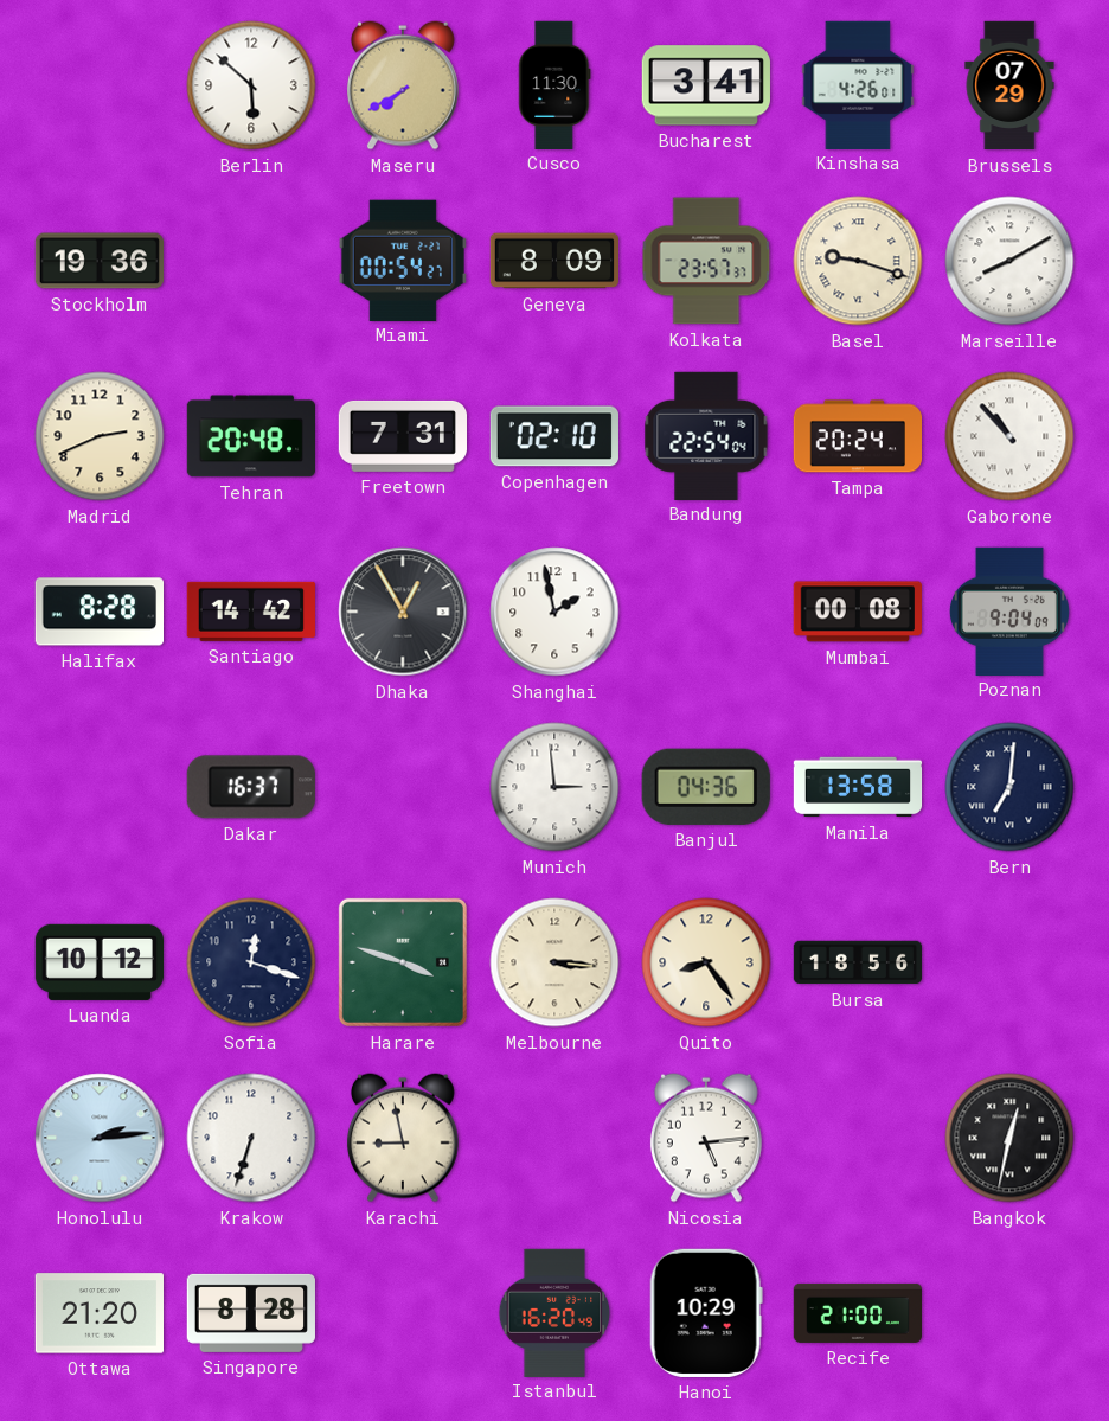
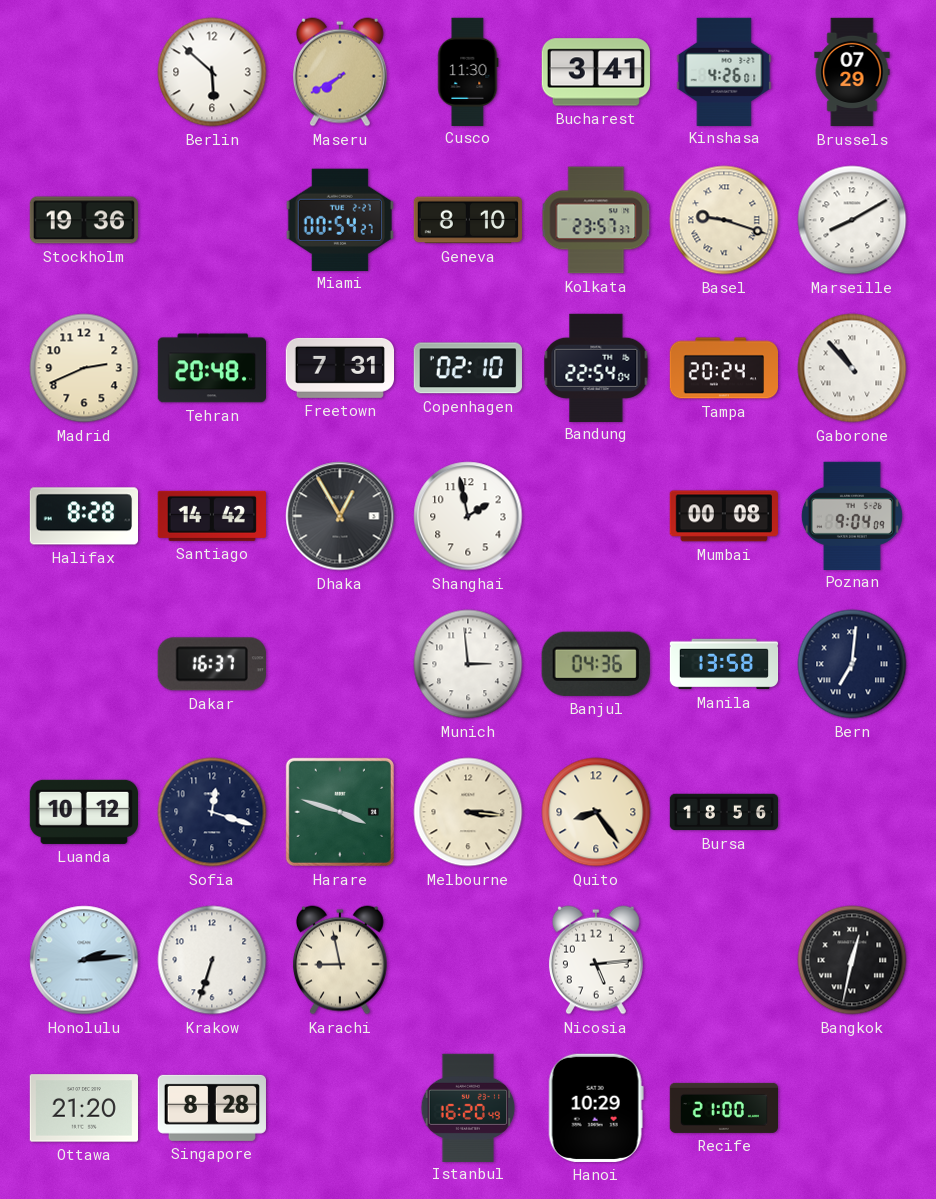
Geneva: 8:09 -> 8:10
